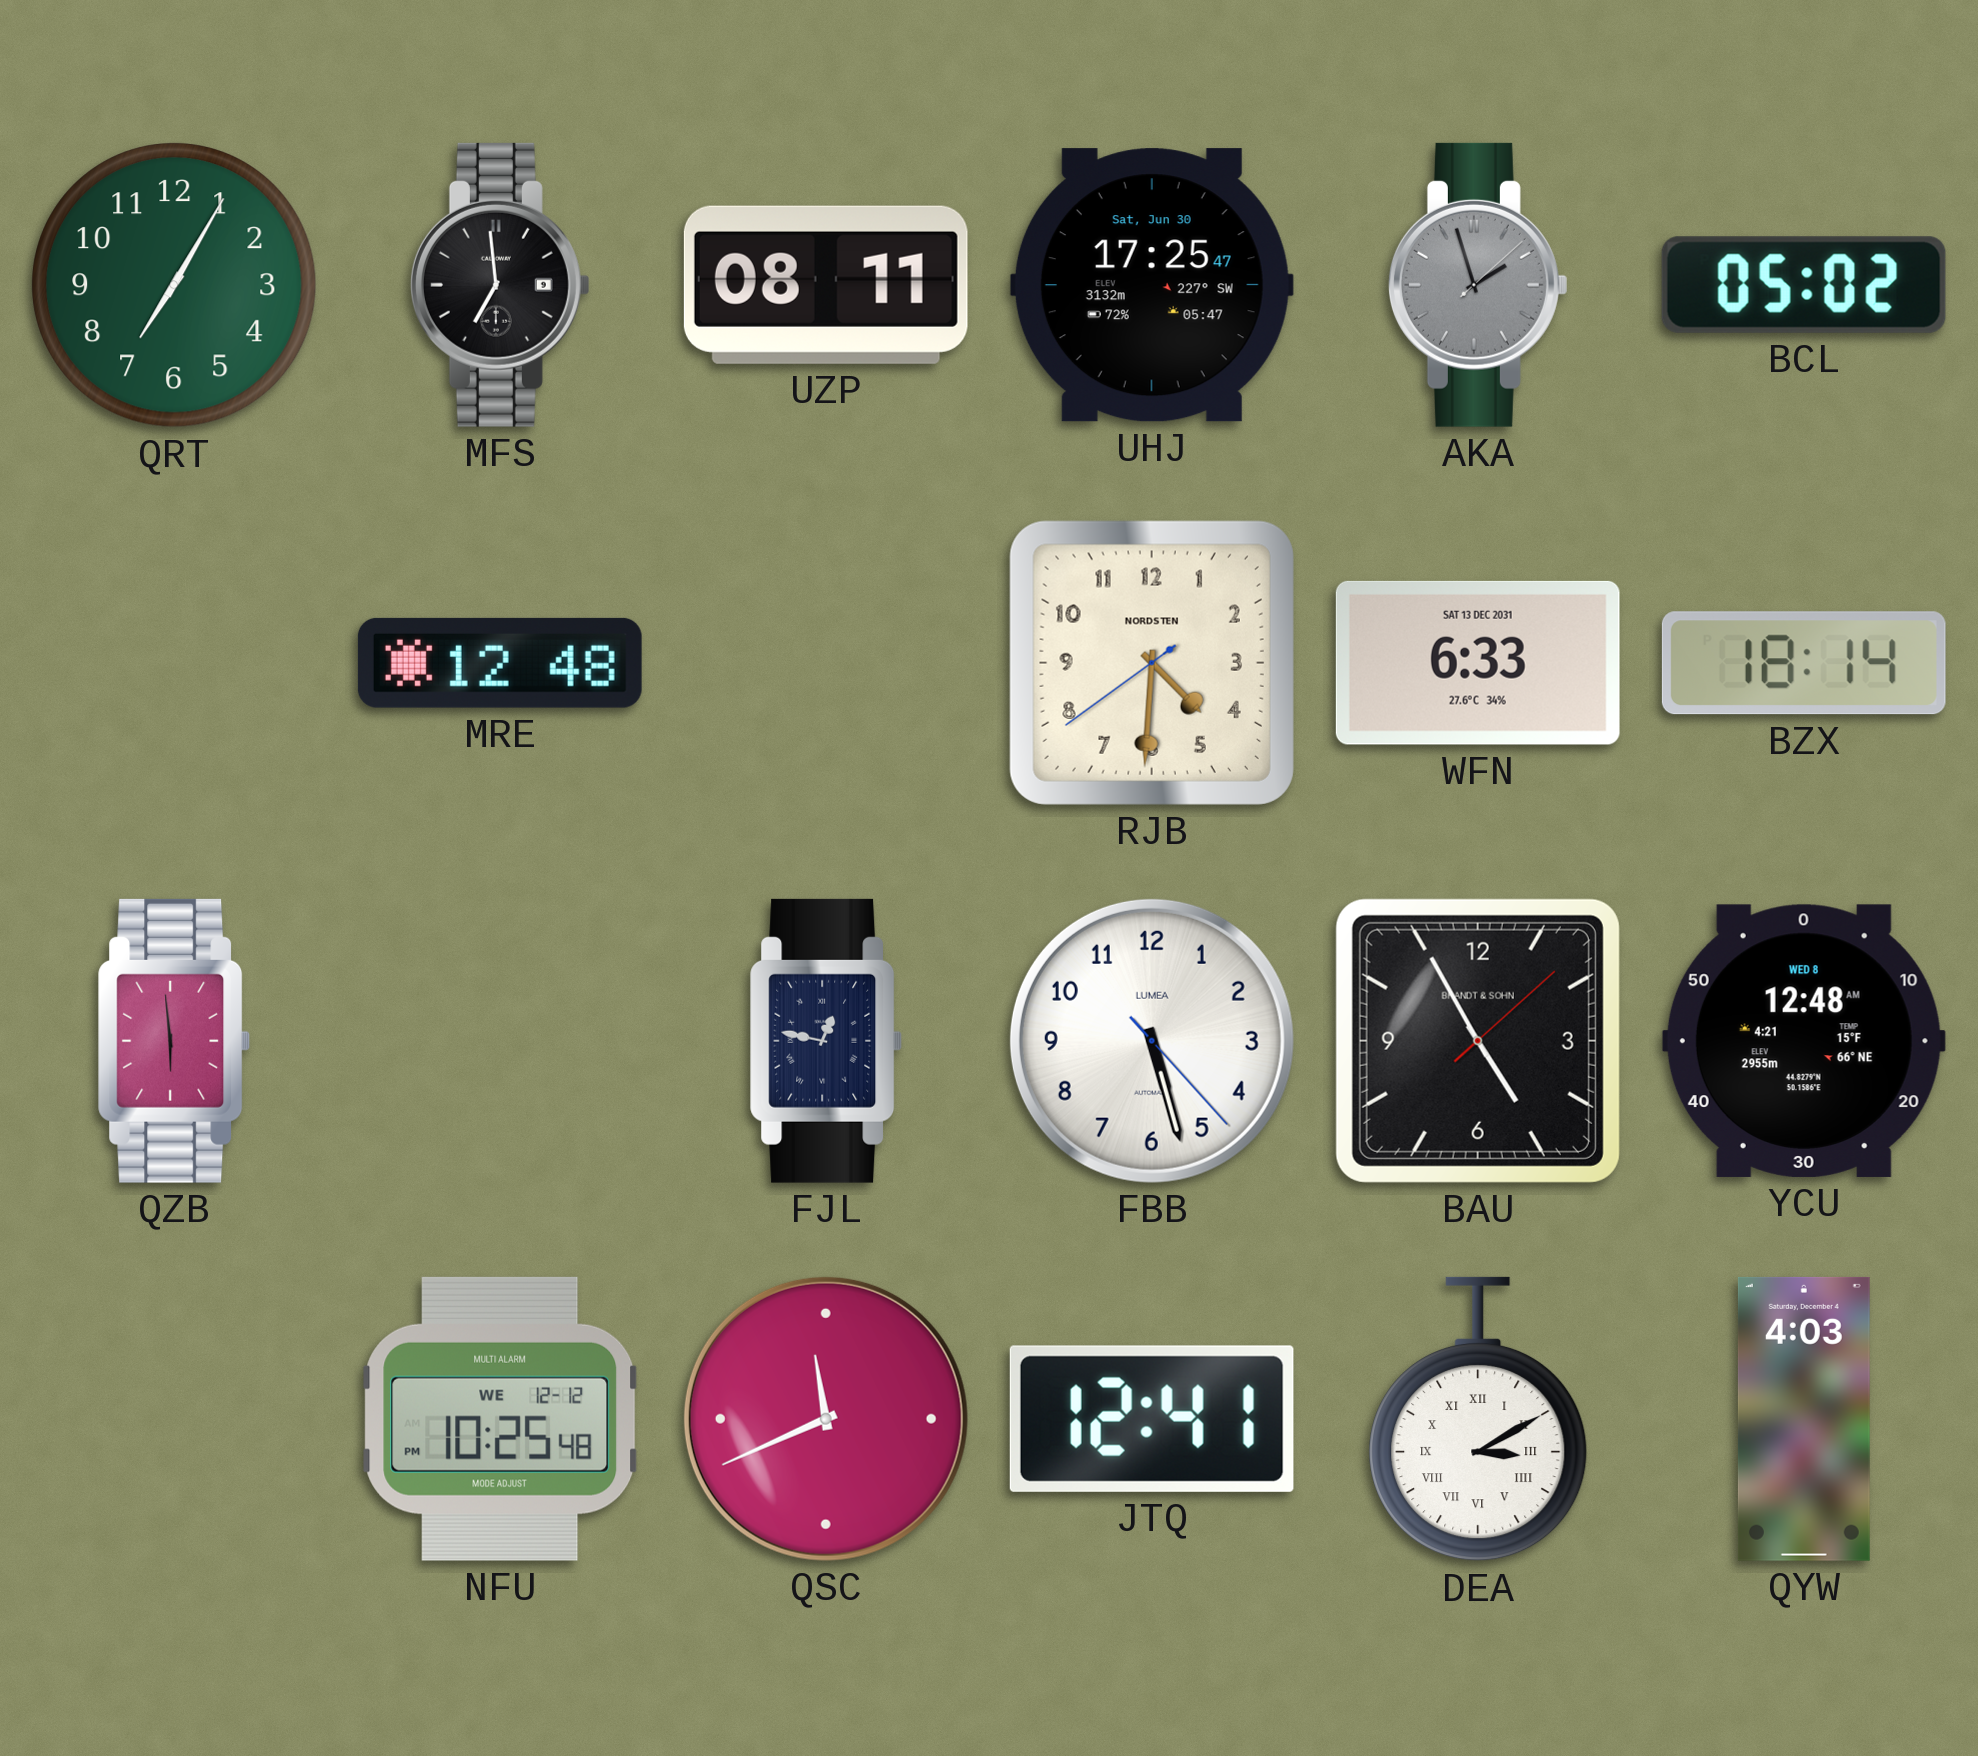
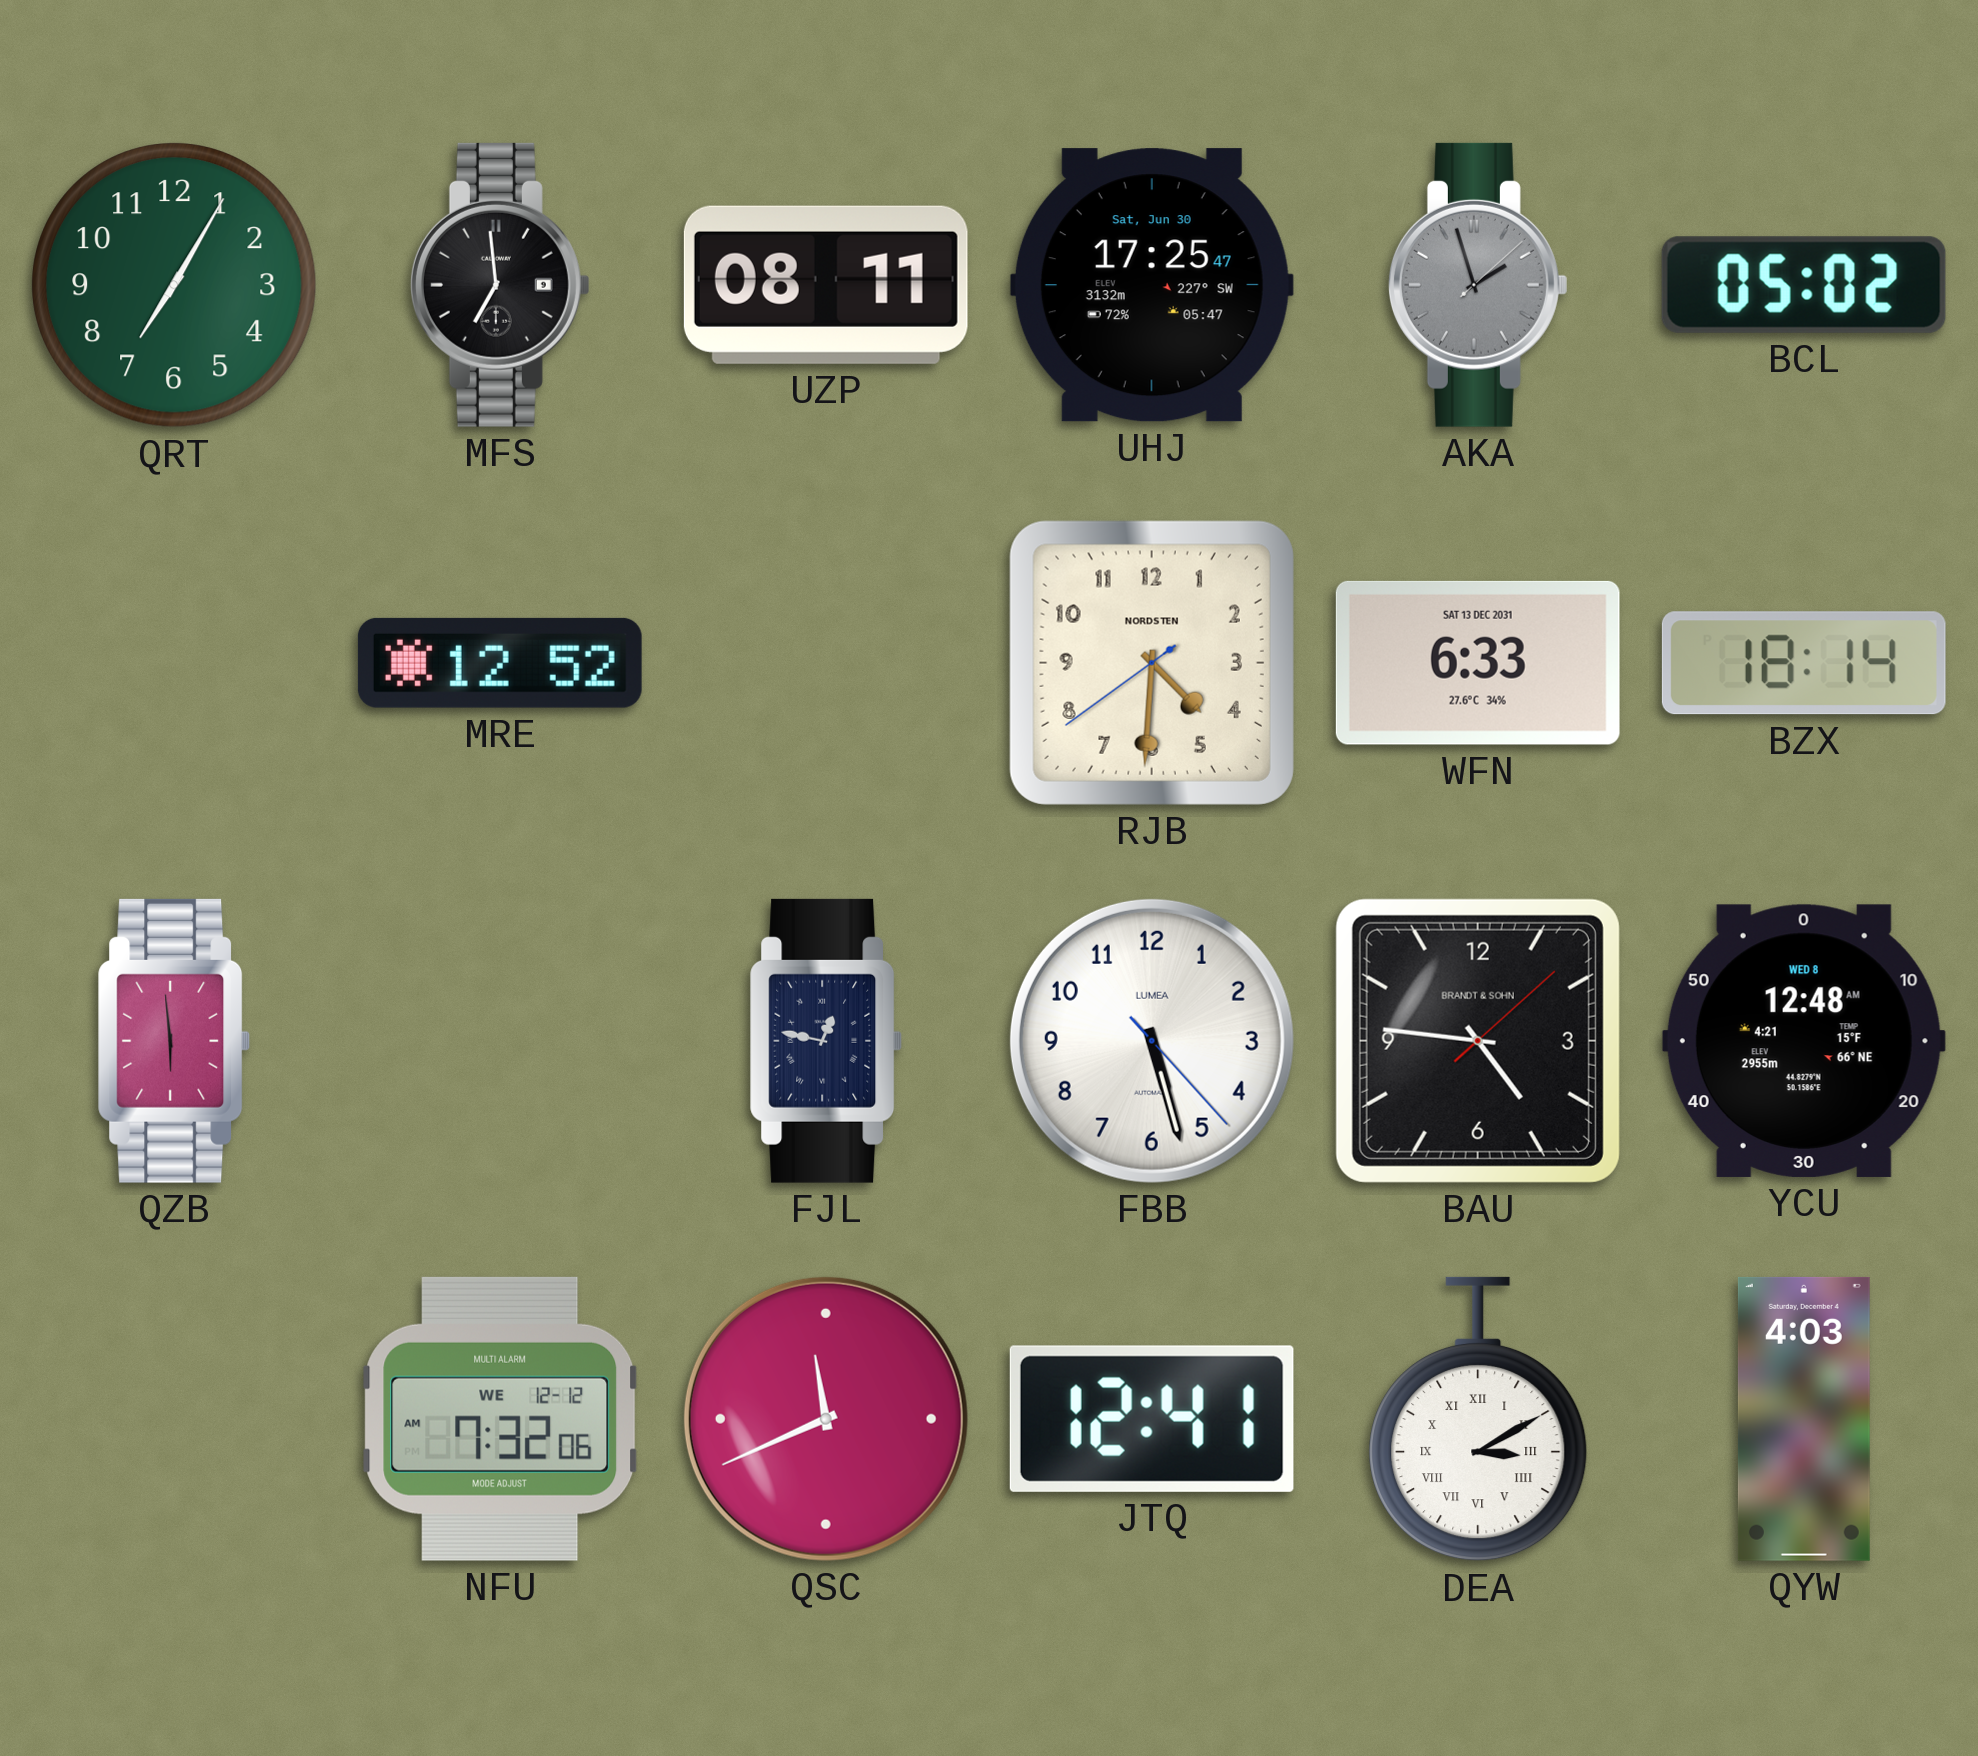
MRE: 12:48 -> 12:52
BAU: 4:55 -> 4:46
NFU: 10:25 -> 7:32
